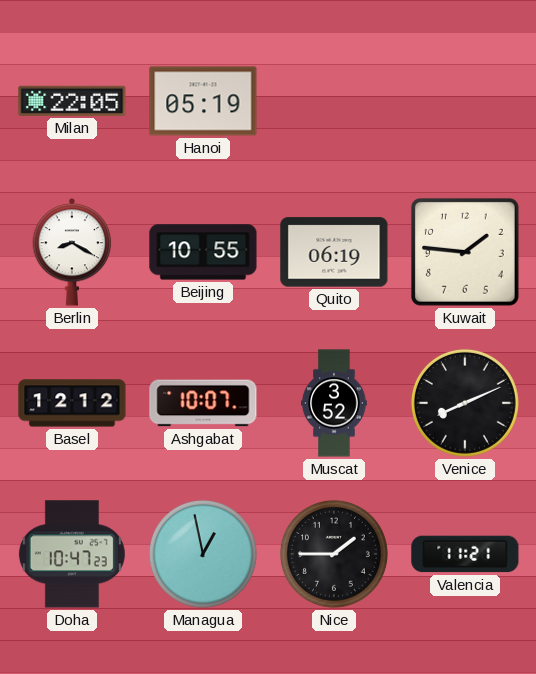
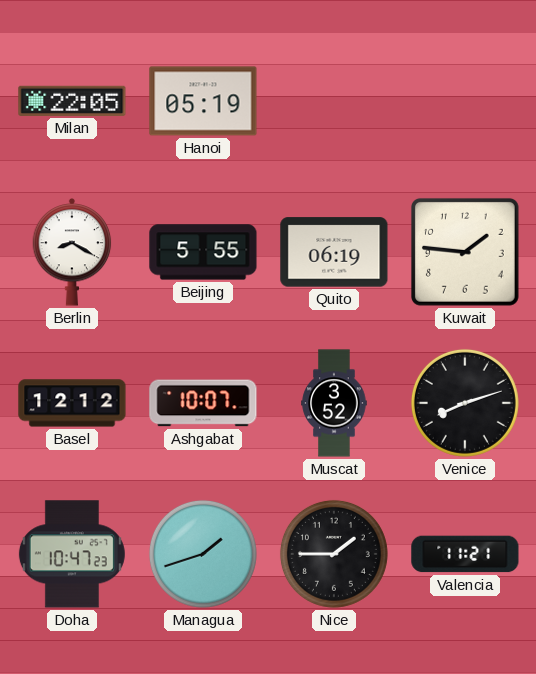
Beijing: 10:55 -> 5:55
Venice: 8:11 -> 8:12
Managua: 12:58 -> 1:42
